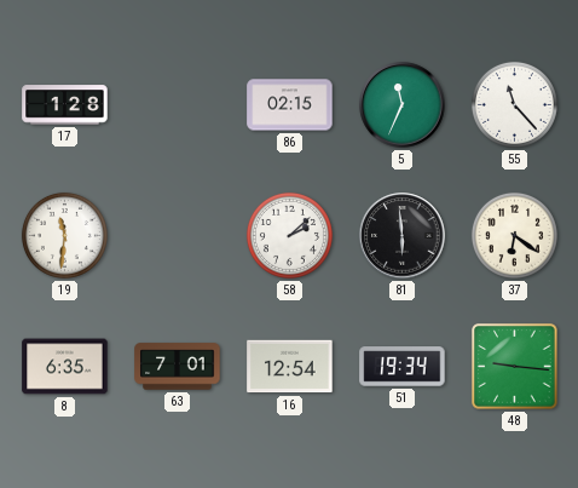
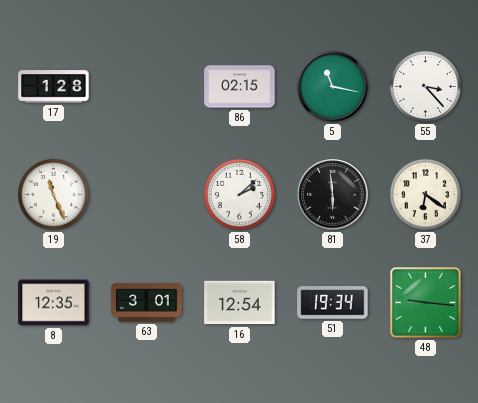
5: 11:34 -> 11:17
55: 11:23 -> 3:23
19: 11:31 -> 11:26
8: 6:35 -> 12:35
63: 7:01 -> 3:01
